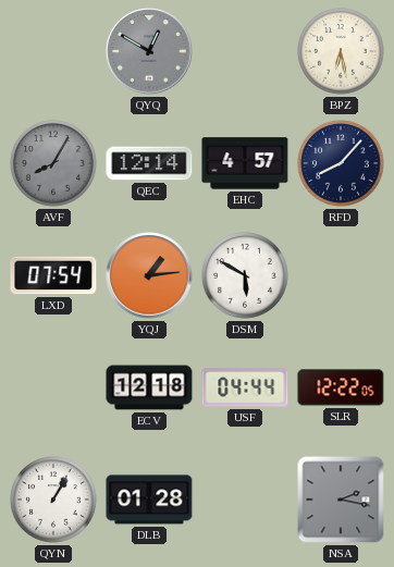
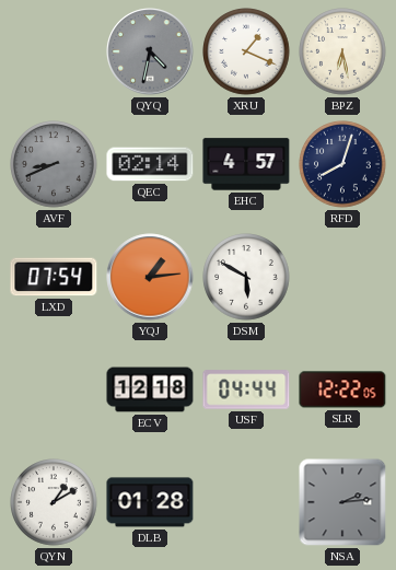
QYQ: 12:50 -> 4:32
XRU: none -> 1:19
AVF: 8:05 -> 8:41
QEC: 12:14 -> 02:14
RFD: 8:07 -> 8:03
QYN: 1:05 -> 1:10
NSA: 2:17 -> 2:14
